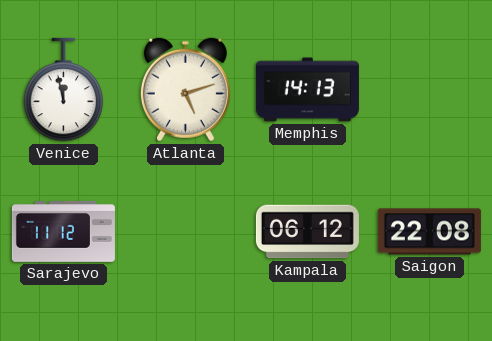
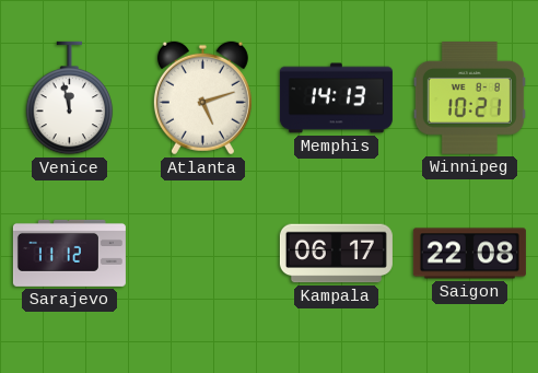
Winnipeg: none -> 10:21
Kampala: 06:12 -> 06:17
